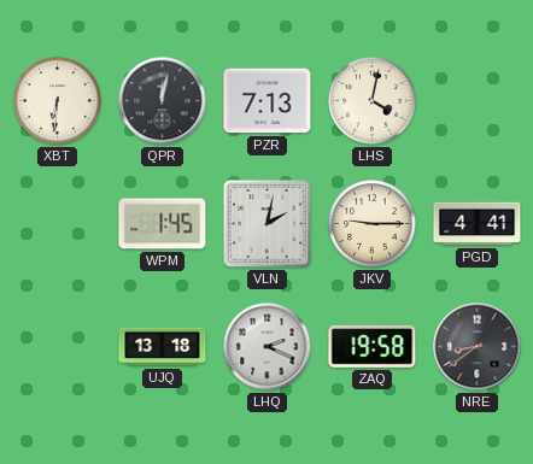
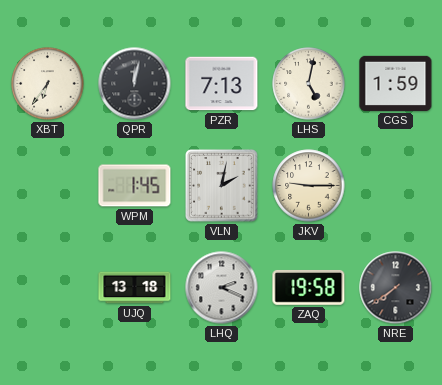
XBT: 6:31 -> 6:36
LHS: 4:02 -> 5:02
CGS: none -> 1:59
PGD: 4:41 -> none
NRE: 8:39 -> 7:39
